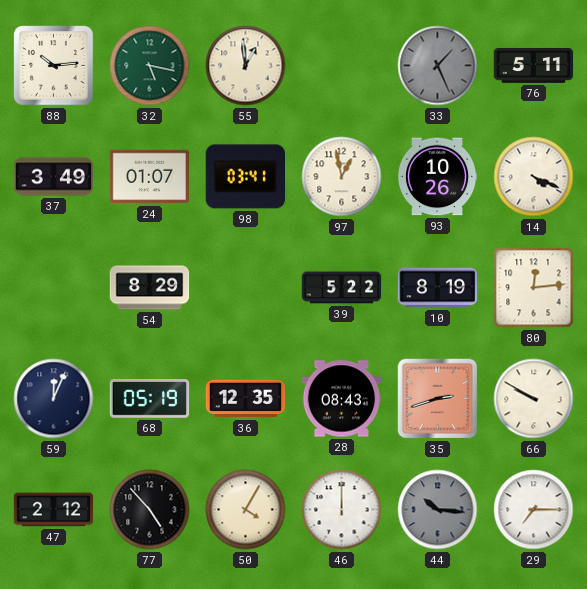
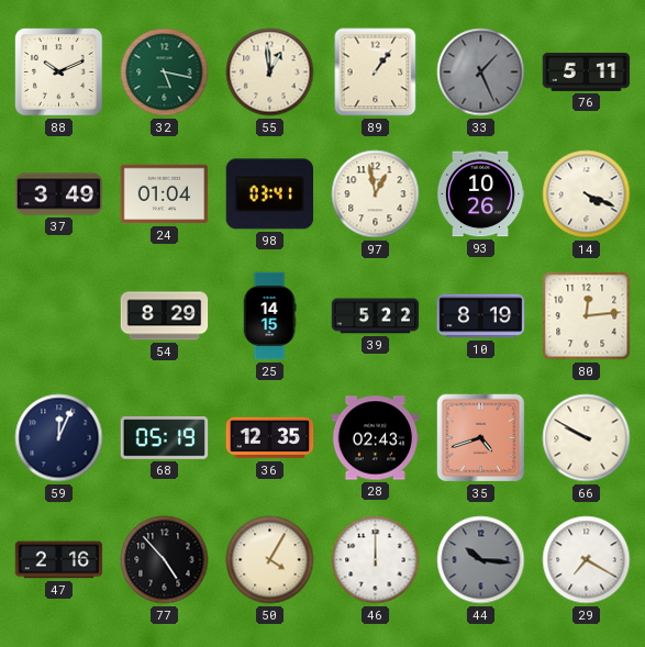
88: 10:14 -> 10:11
89: none -> 1:06
24: 01:07 -> 01:04
25: none -> 14:15
28: 08:43 -> 02:43
35: 2:42 -> 4:42
47: 2:12 -> 2:16
29: 7:15 -> 7:20
